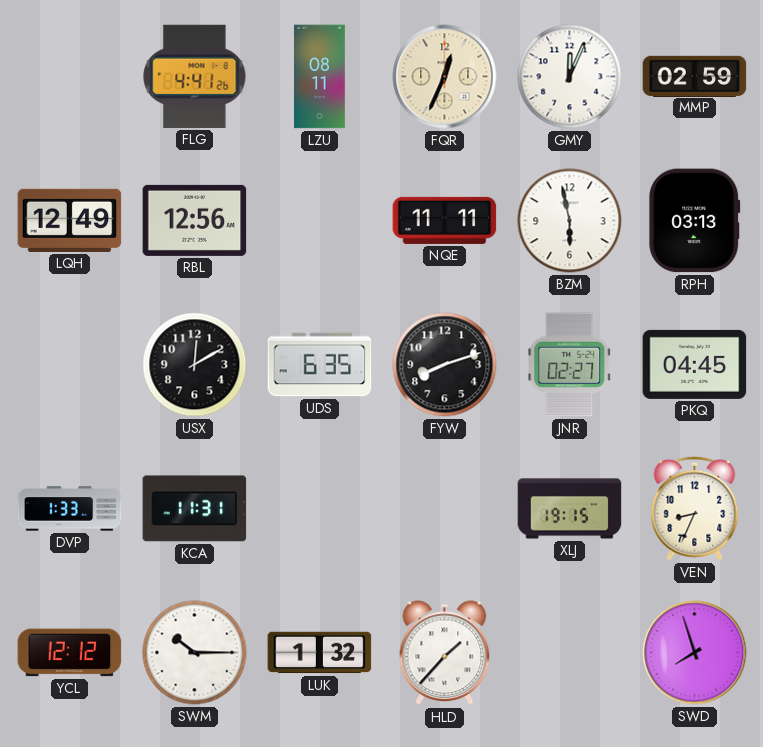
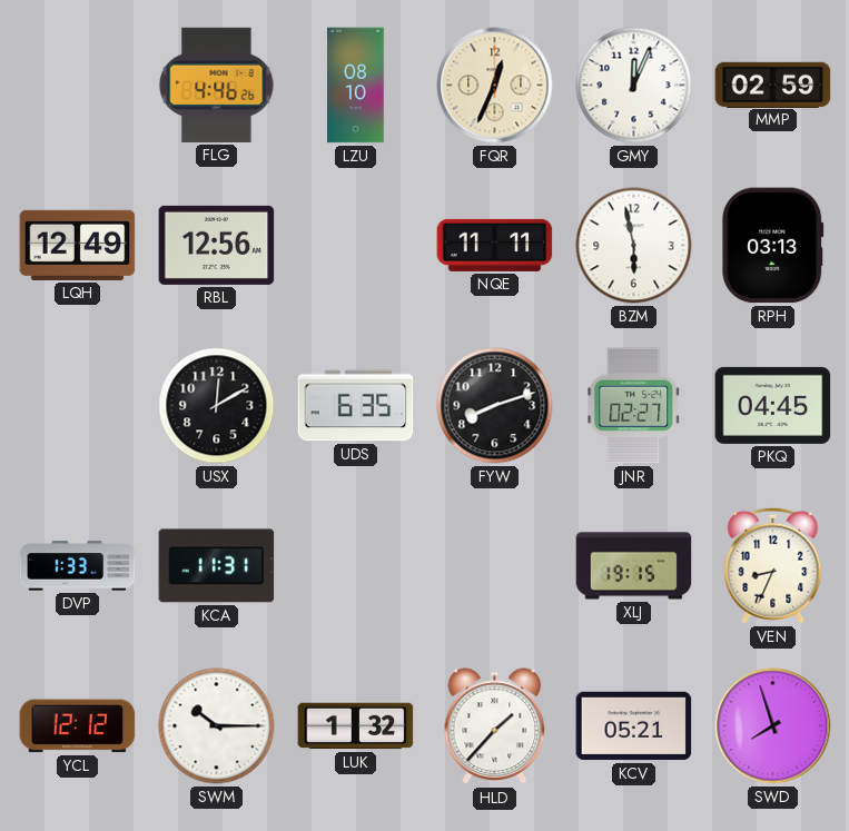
FLG: 4:41 -> 4:46
LZU: 08:11 -> 08:10
KCV: none -> 05:21
